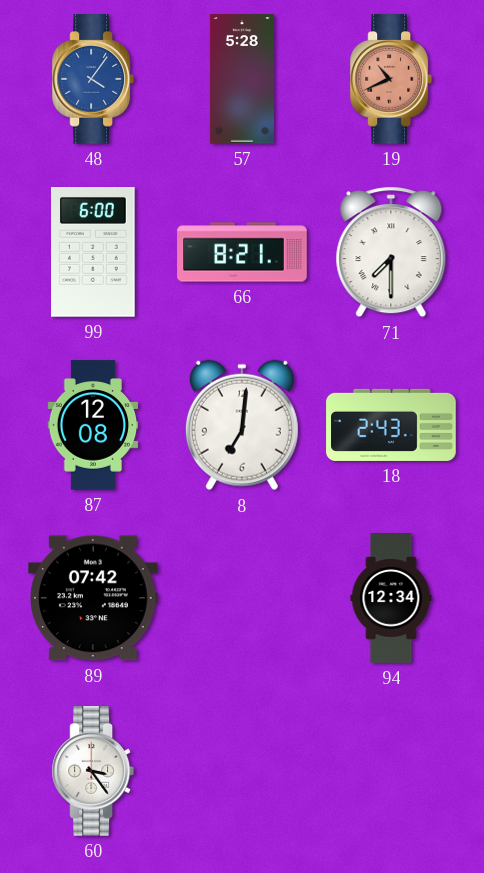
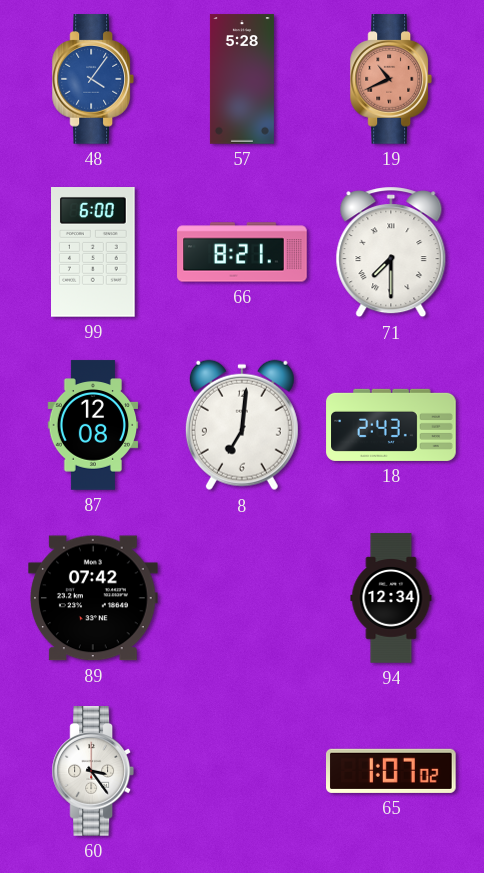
65: none -> 1:07
